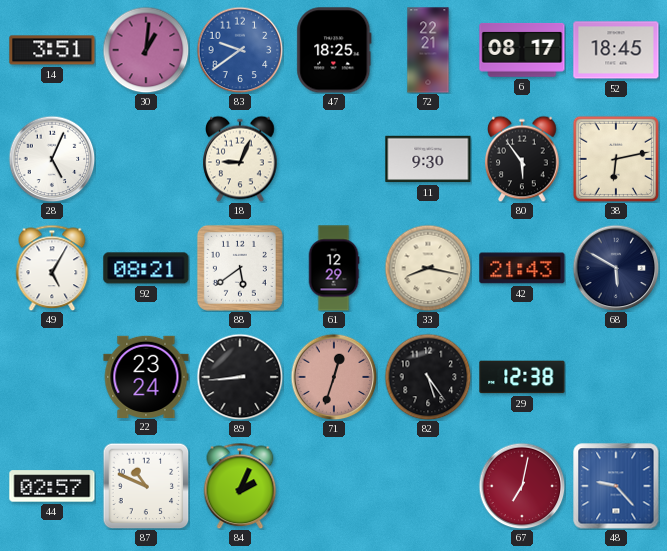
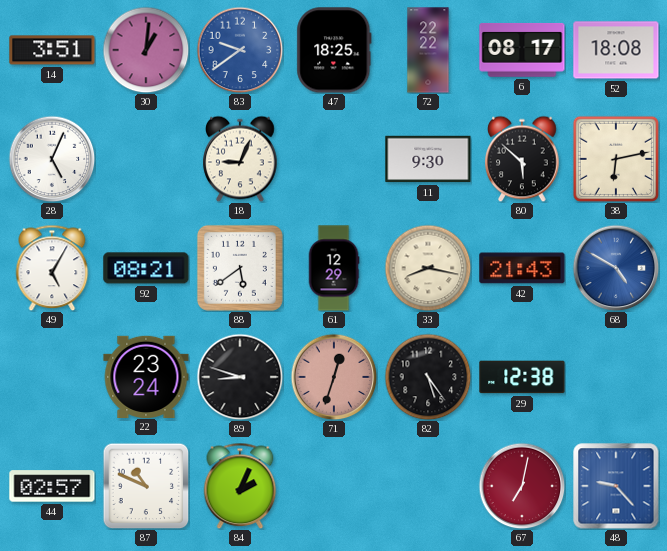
72: 22:21 -> 22:22
52: 18:45 -> 18:08
80: 5:54 -> 5:52
68: 5:50 -> 4:50
68 dial: navy -> blue
89: 8:44 -> 8:48
